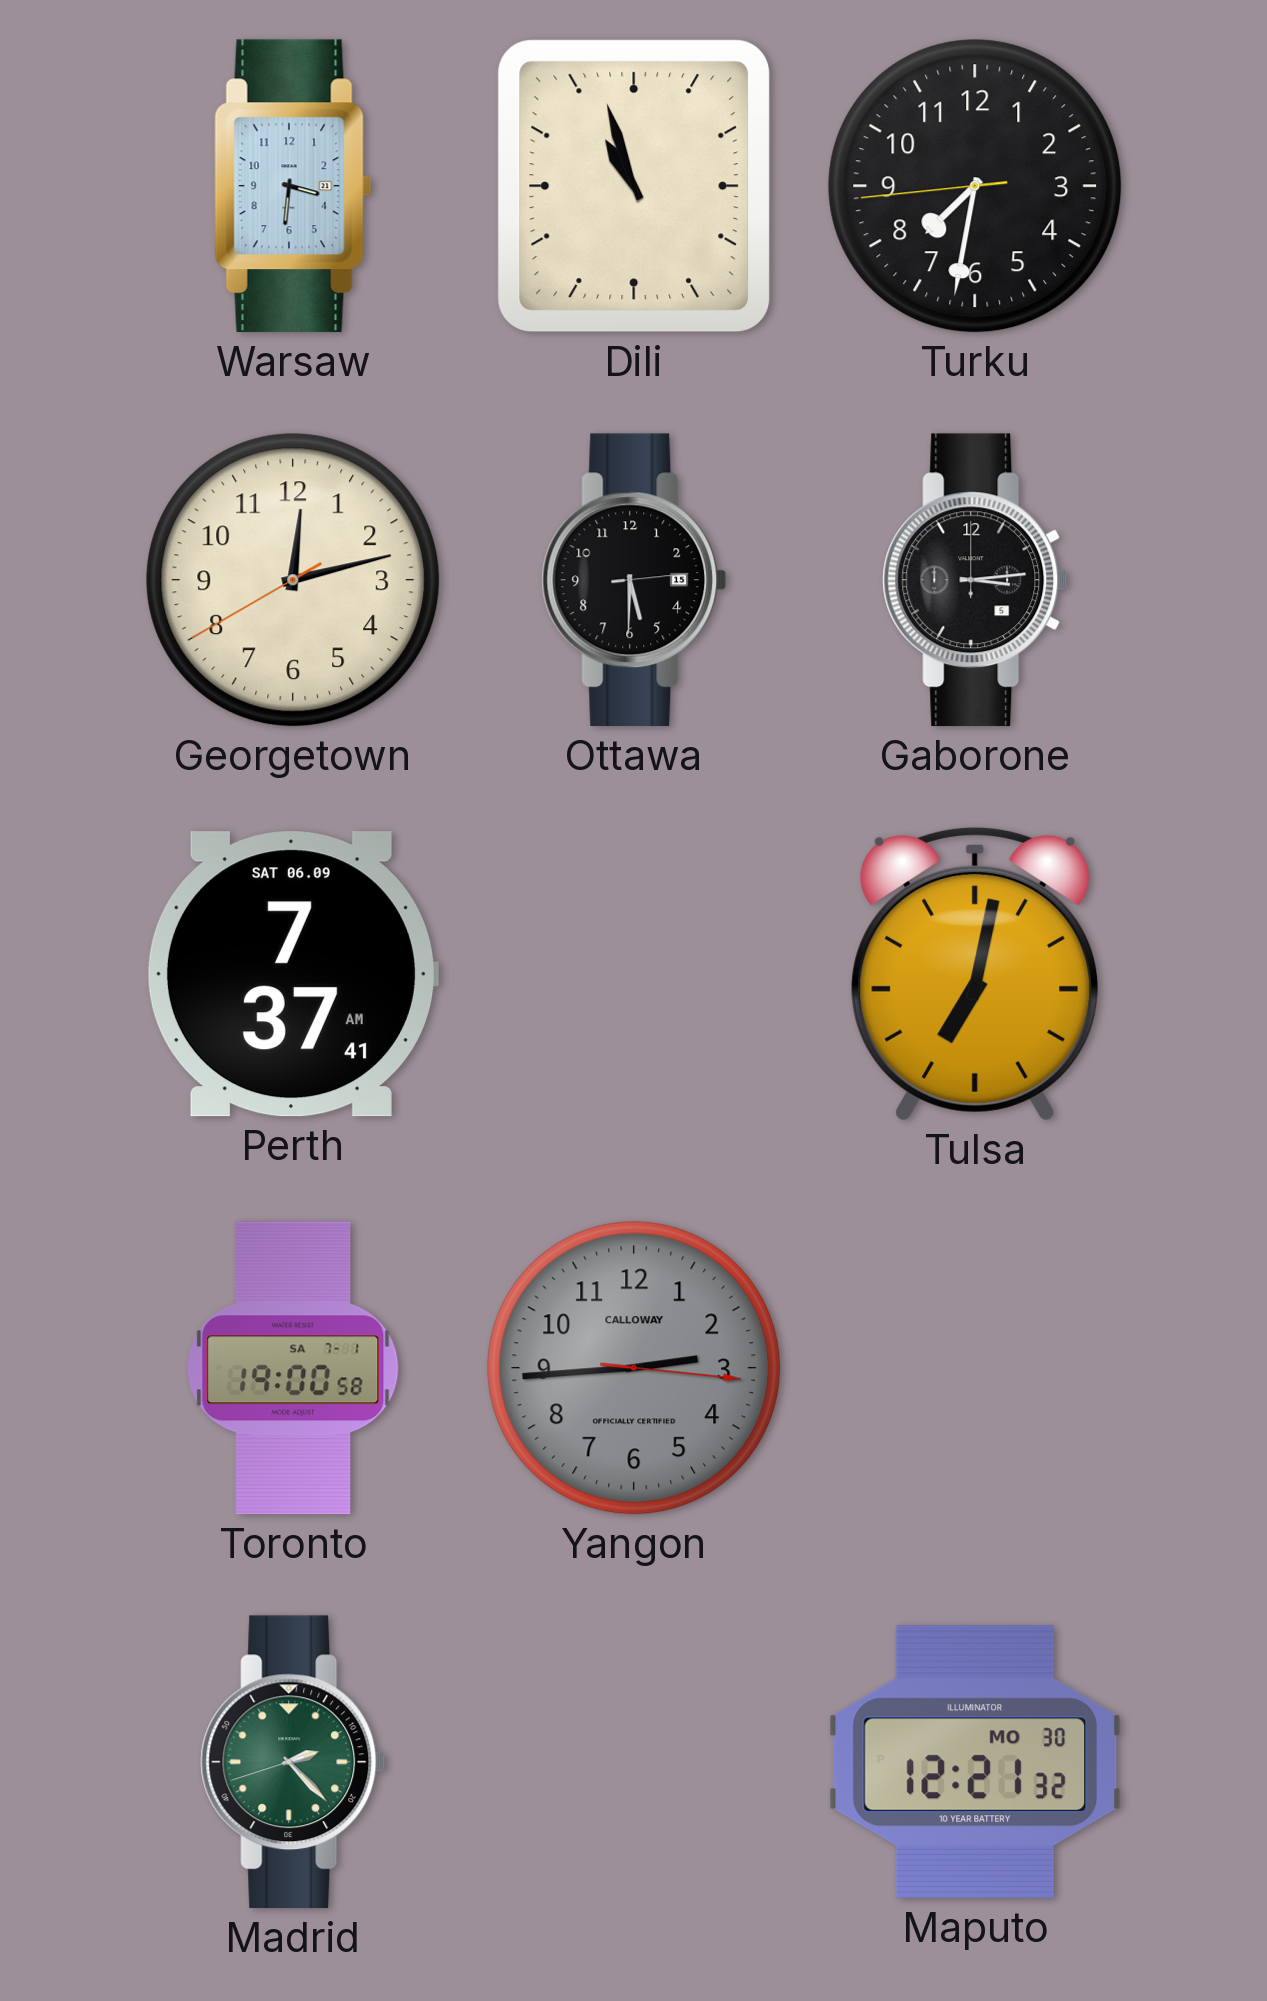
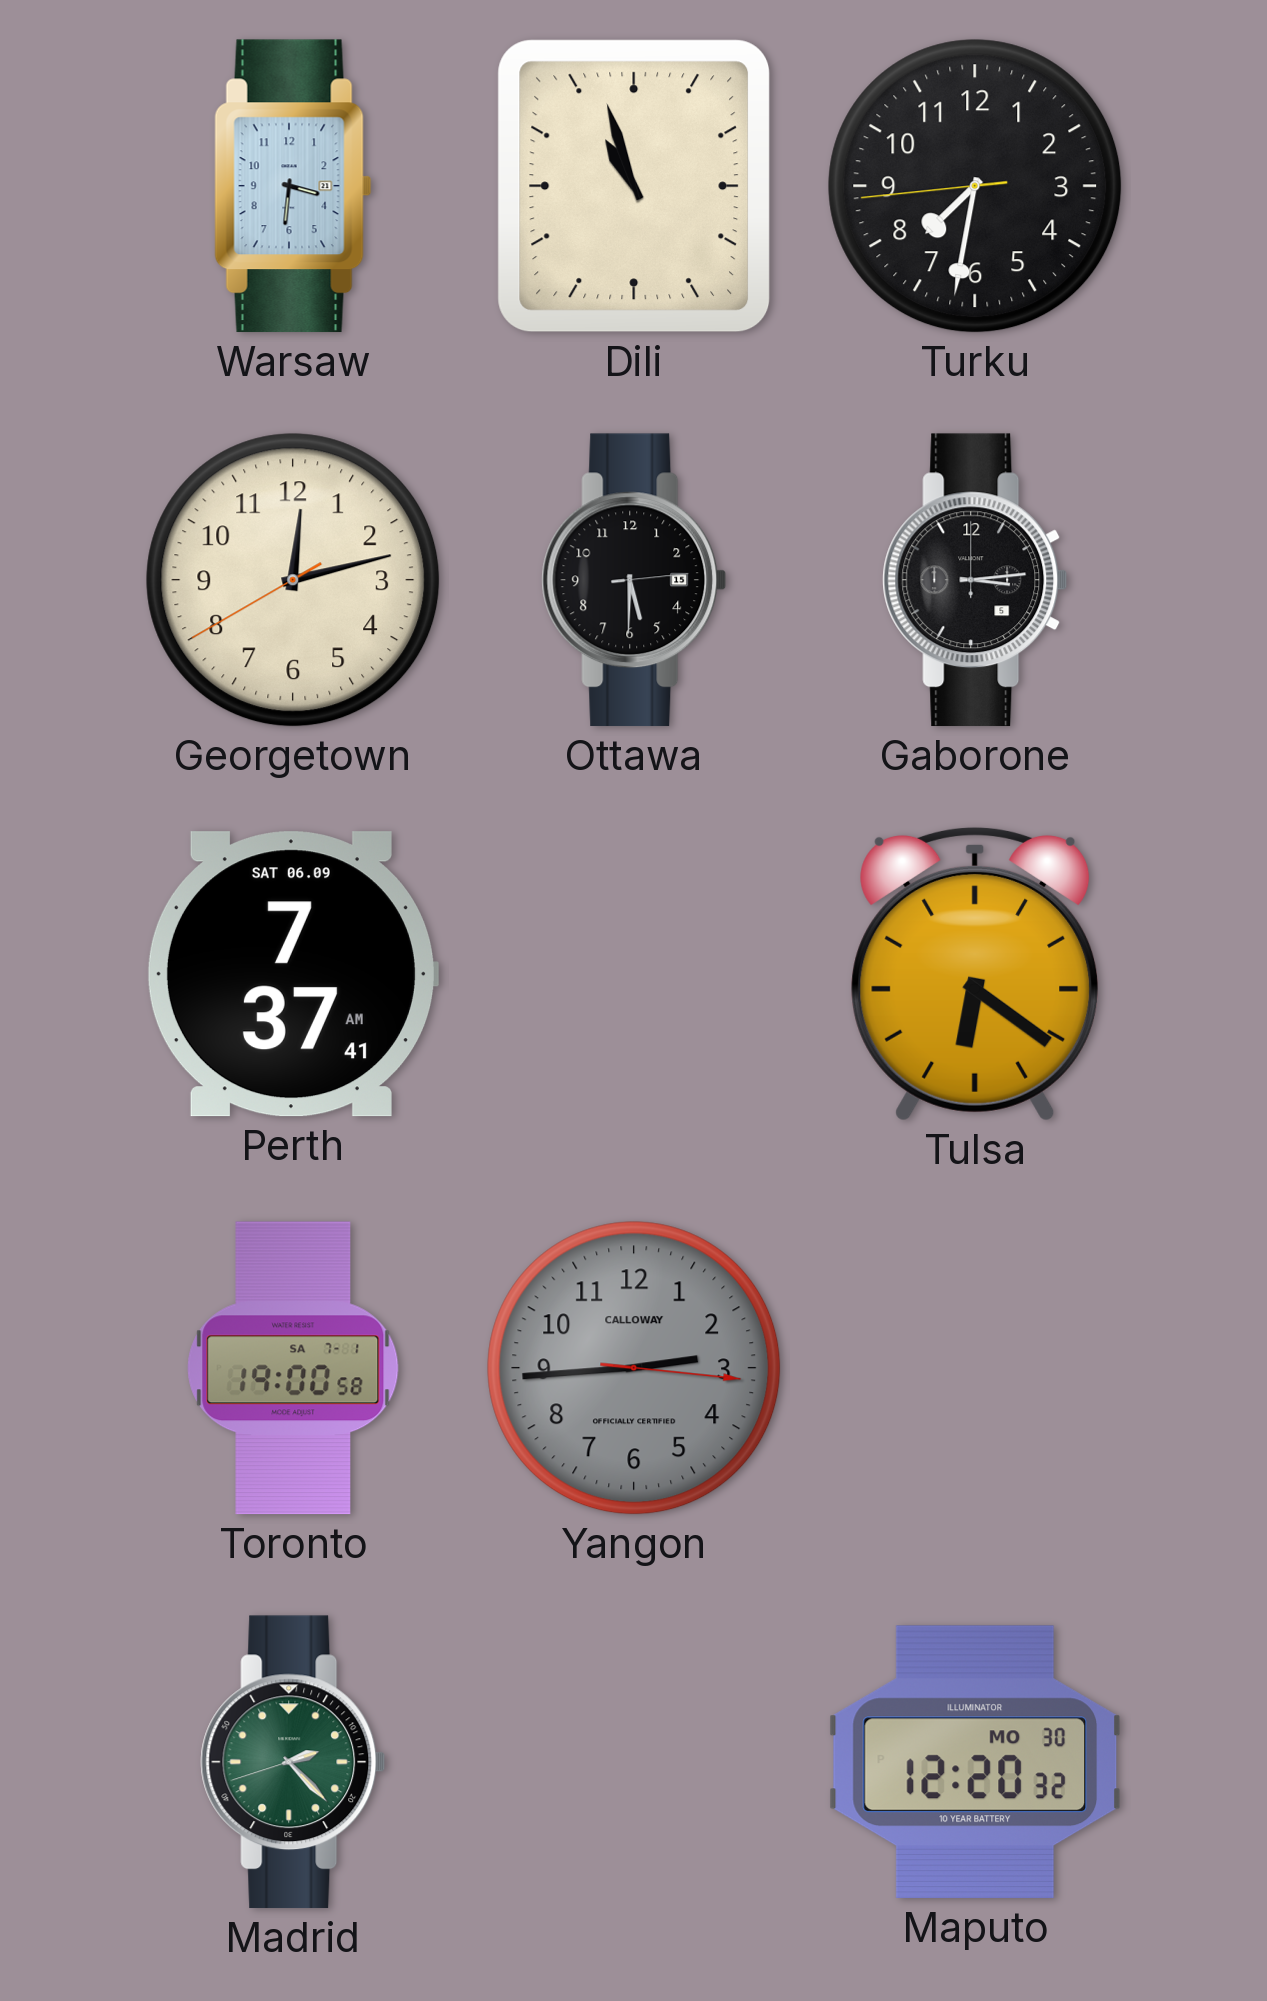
Tulsa: 7:02 -> 6:21
Maputo: 12:21 -> 12:20
